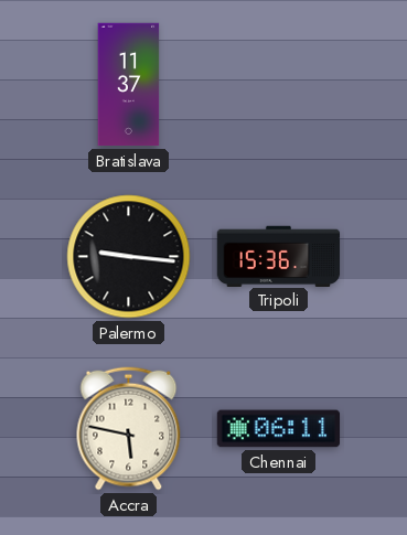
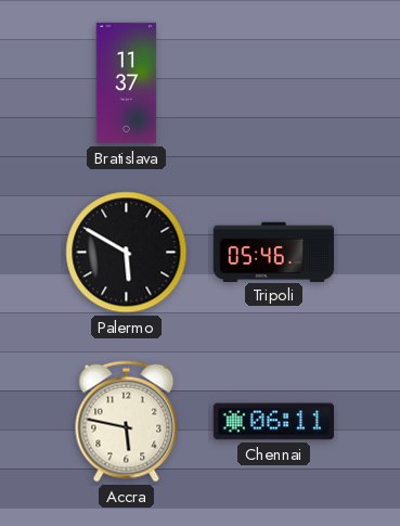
Palermo: 9:16 -> 5:50
Tripoli: 15:36 -> 05:46
